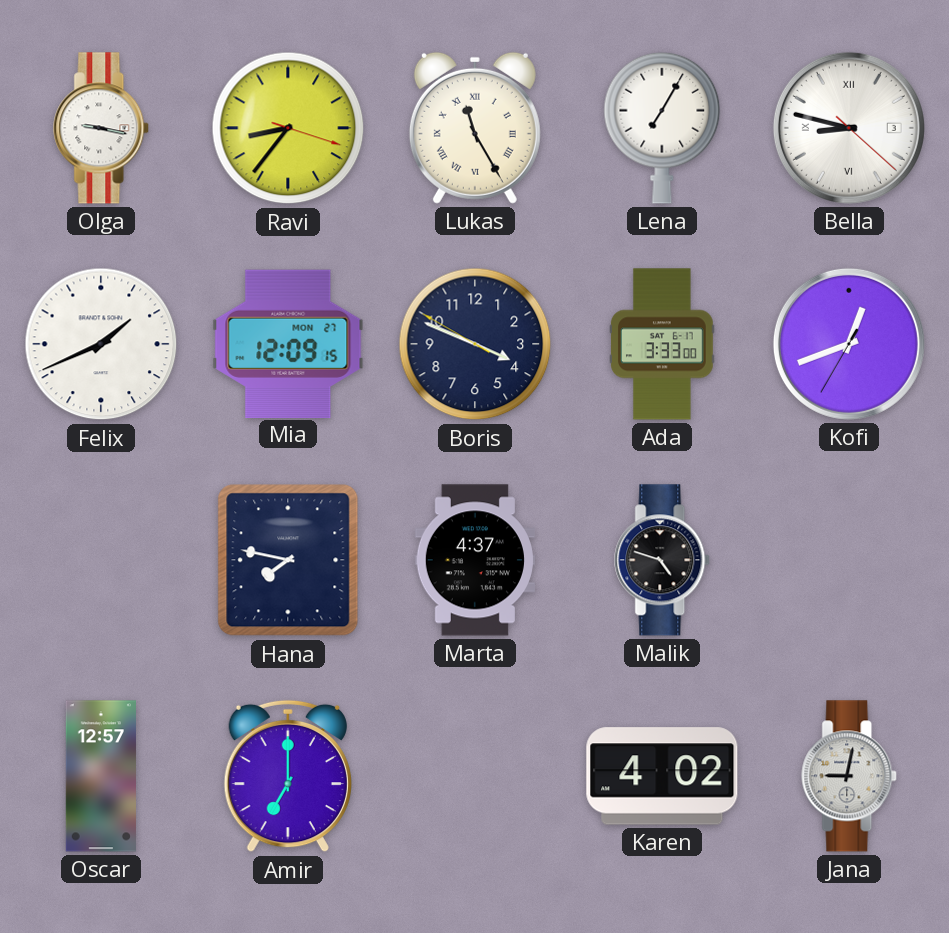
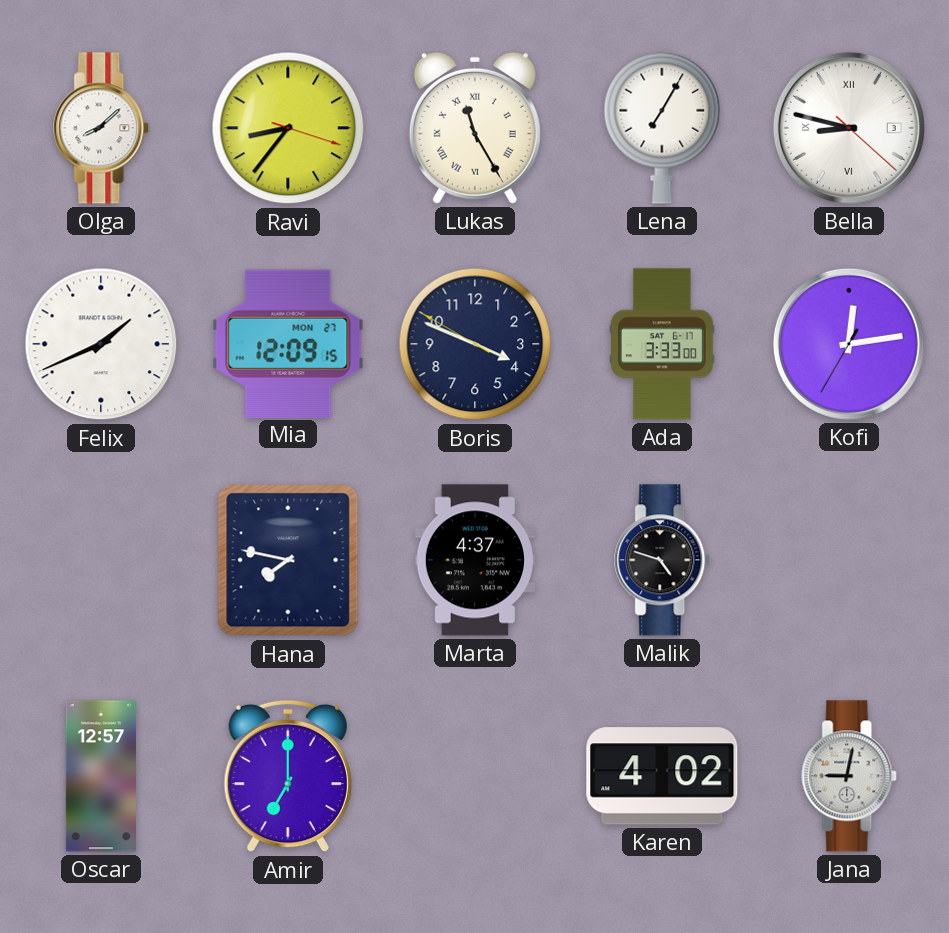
Olga: 9:17 -> 8:08
Kofi: 12:41 -> 12:13
